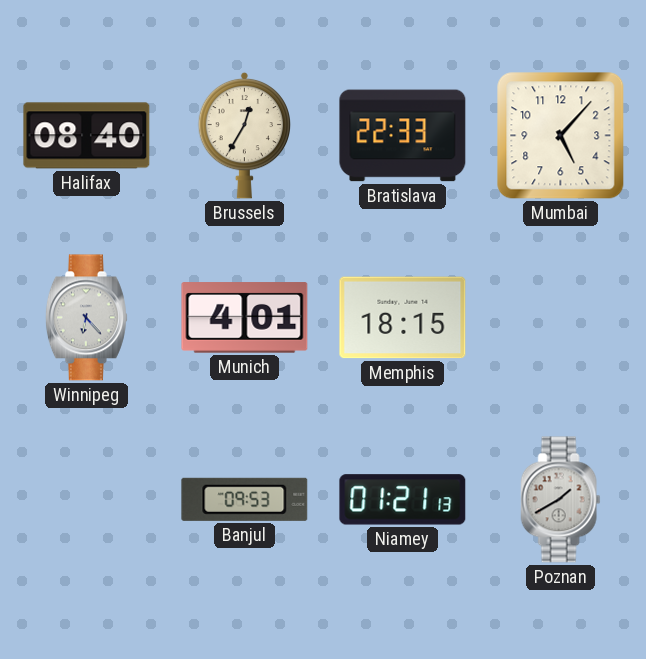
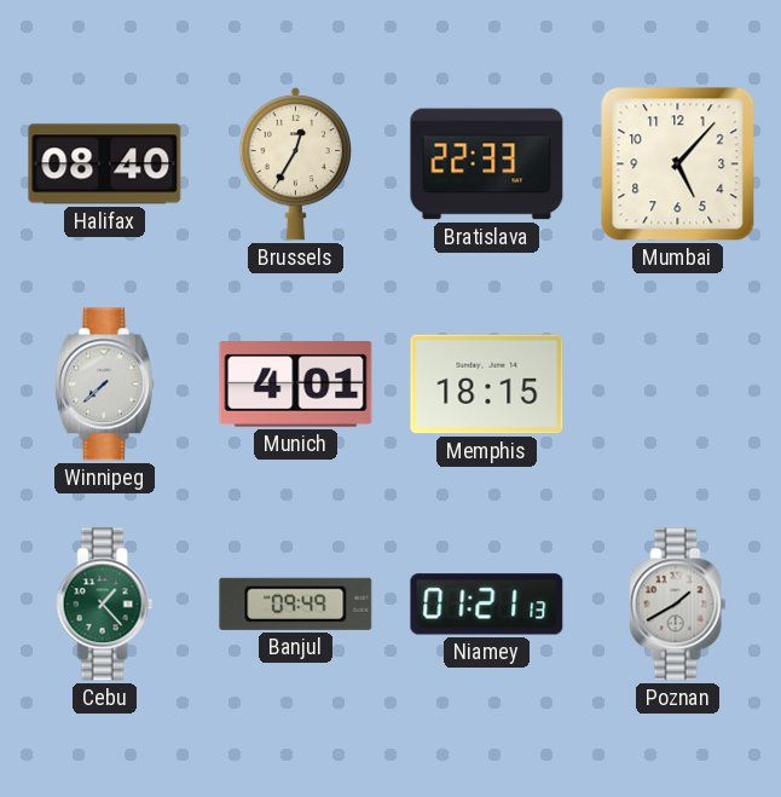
Winnipeg: 6:23 -> 7:38
Cebu: none -> 1:23
Banjul: 09:53 -> 09:49
